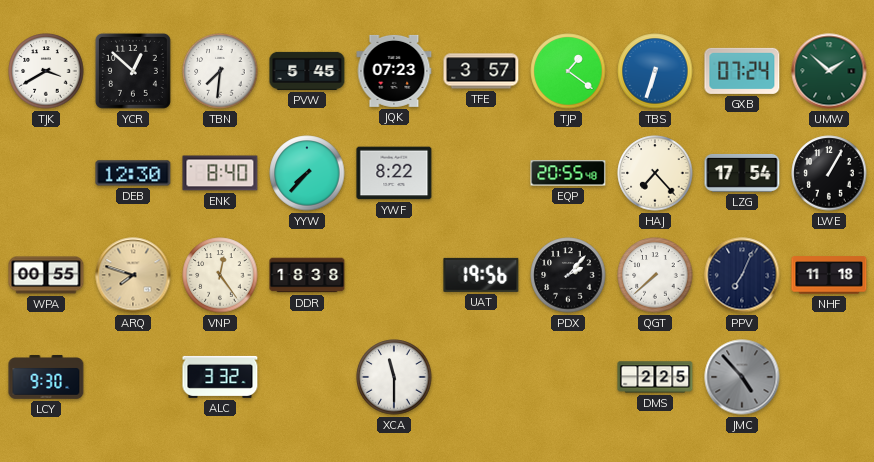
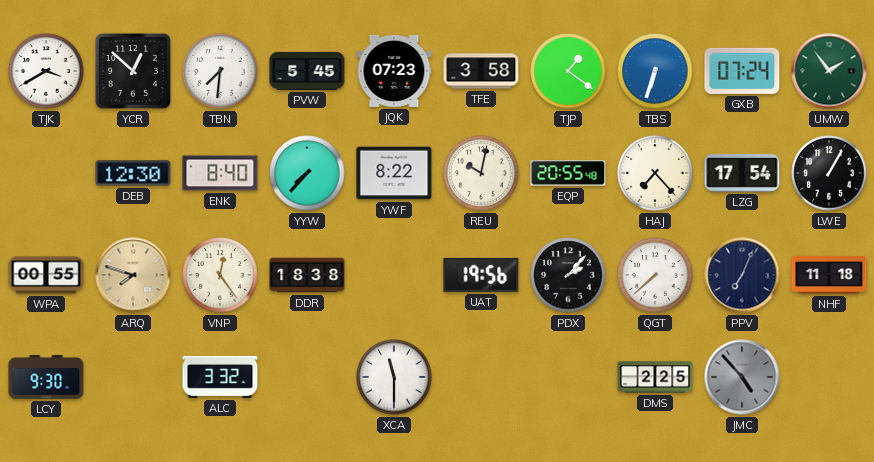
TFE: 3:57 -> 3:58
UMW: 1:52 -> 1:54
REU: none -> 10:02
